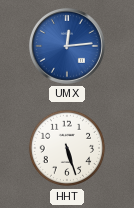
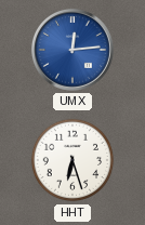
HHT: 5:27 -> 6:27
